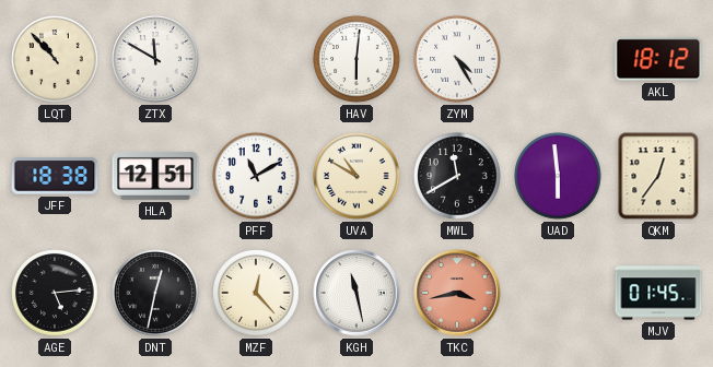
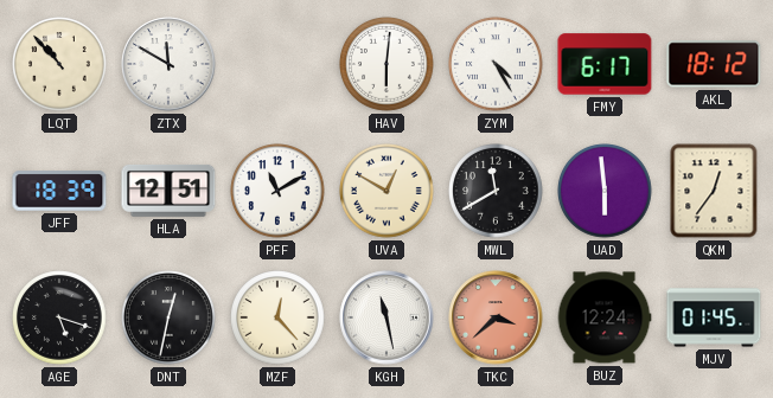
FMY: none -> 6:17
JFF: 18:38 -> 18:39
UVA: 10:50 -> 12:50
AGE: 5:14 -> 5:18
TKC: 3:43 -> 3:38
BUZ: none -> 12:24
